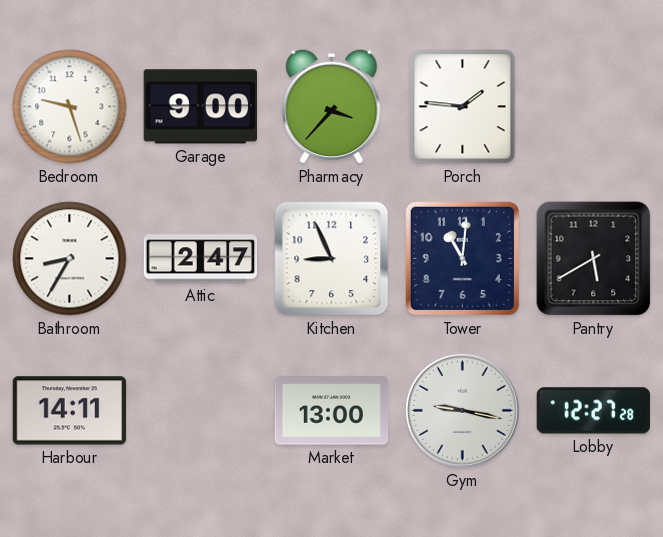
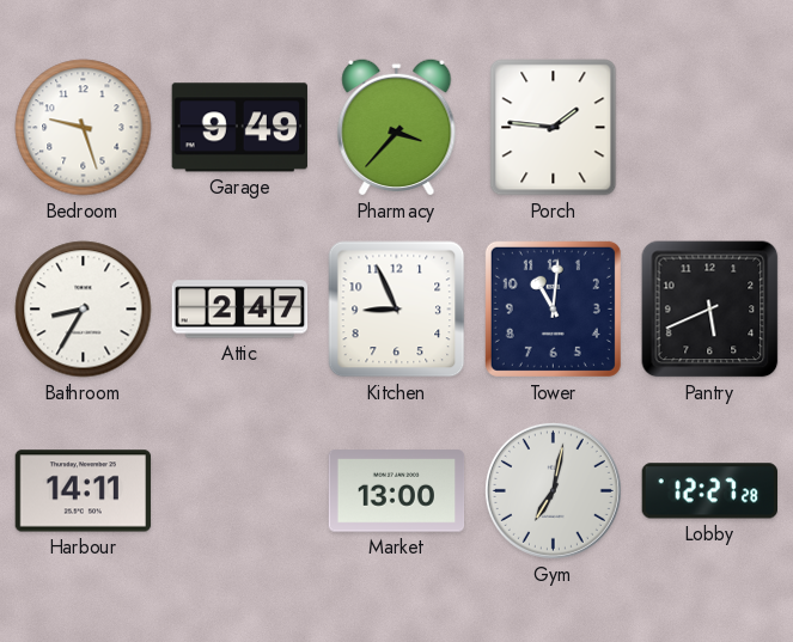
Garage: 9:00 -> 9:49
Pantry: 5:40 -> 5:41
Gym: 9:17 -> 7:02
